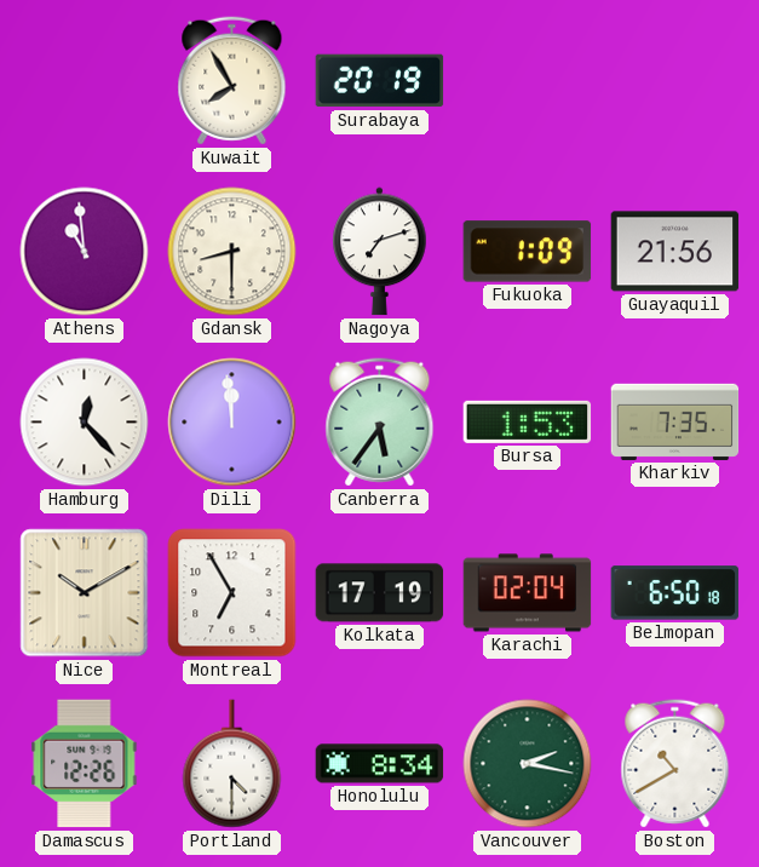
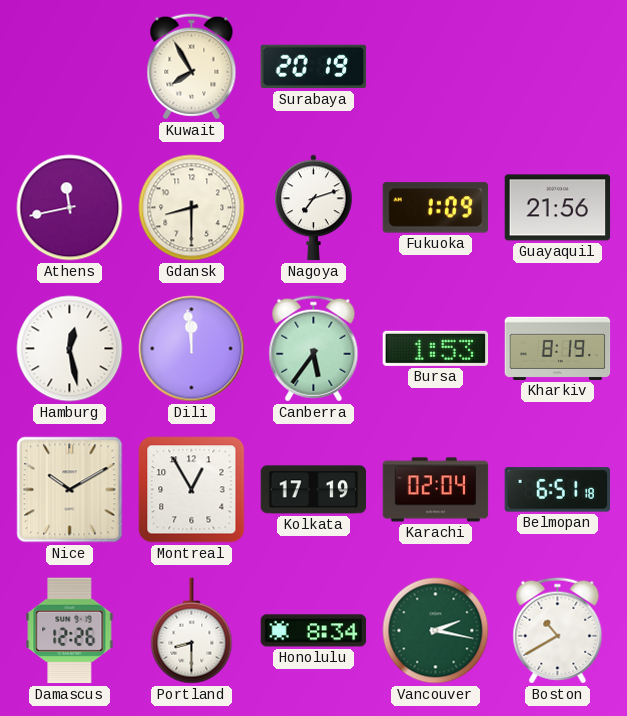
Athens: 10:59 -> 11:43
Hamburg: 12:23 -> 12:28
Kharkiv: 7:35 -> 8:19
Montreal: 6:55 -> 12:55
Belmopan: 6:50 -> 6:51
Portland: 4:30 -> 8:30
